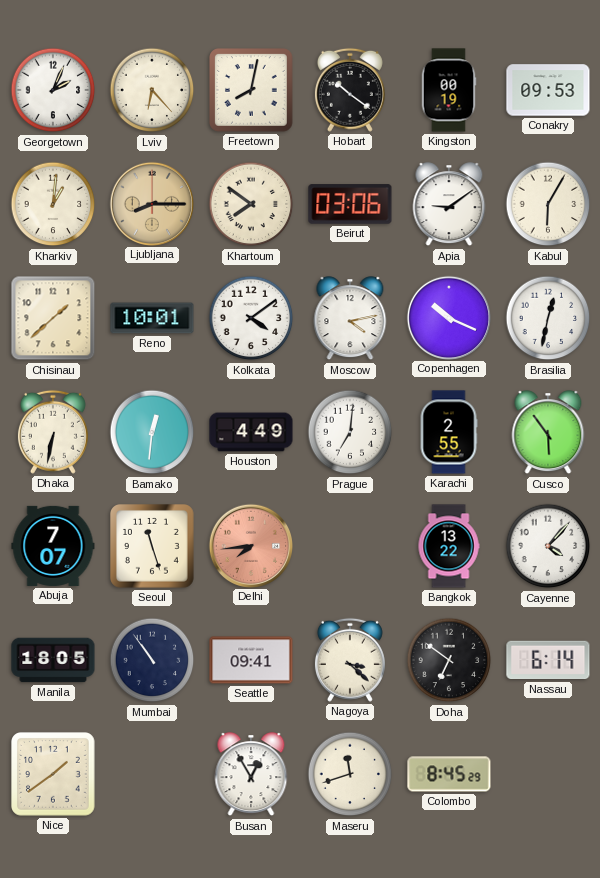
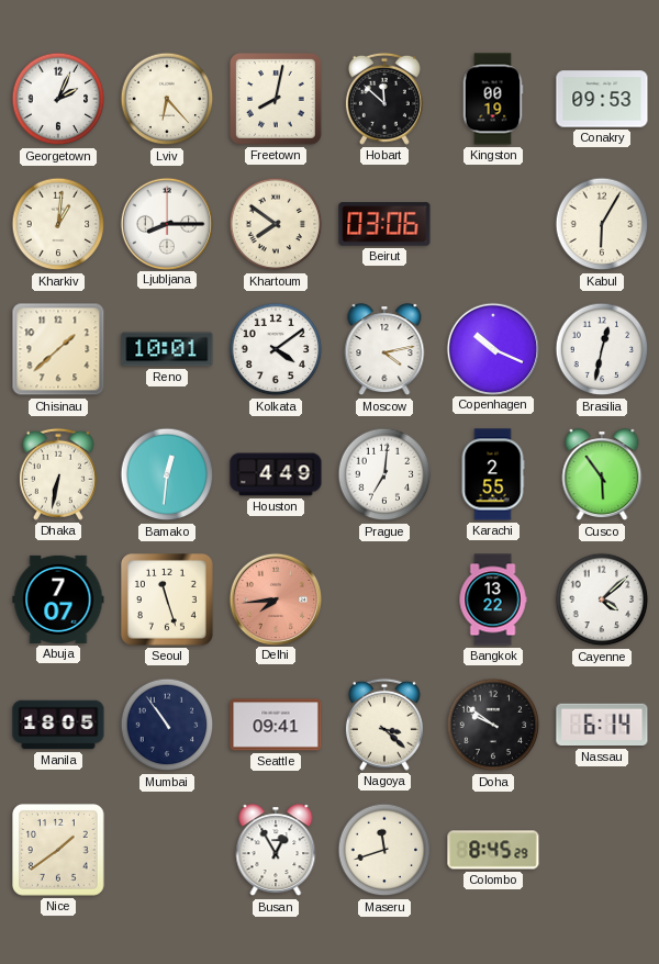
Hobart: 10:21 -> 11:52
Ljubljana dial: champagne -> white
Apia: 9:09 -> none
Cayenne: 4:07 -> 4:08
Doha: 6:51 -> 9:51
